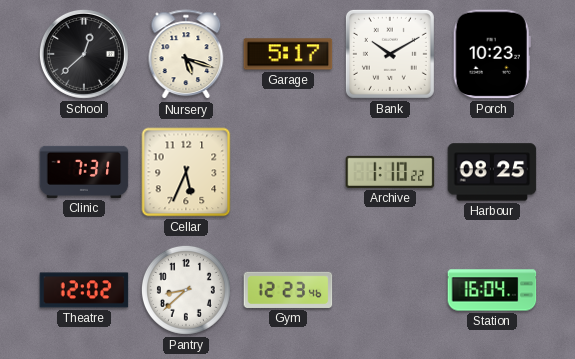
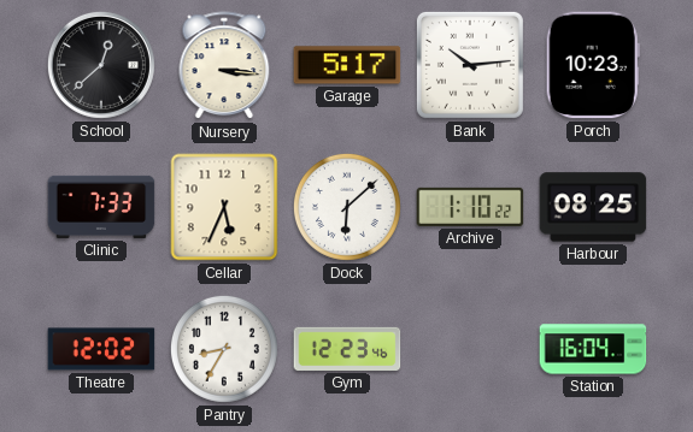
Nursery: 5:18 -> 3:16
Bank: 10:10 -> 10:14
Clinic: 7:31 -> 7:33
Dock: none -> 6:08
Pantry: 8:38 -> 8:35
